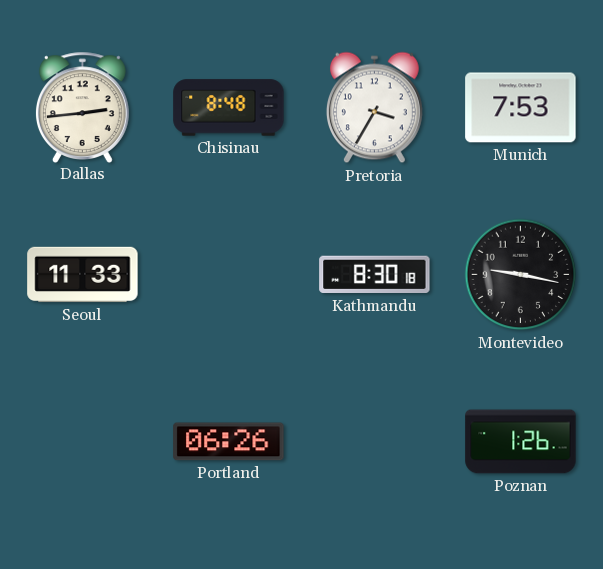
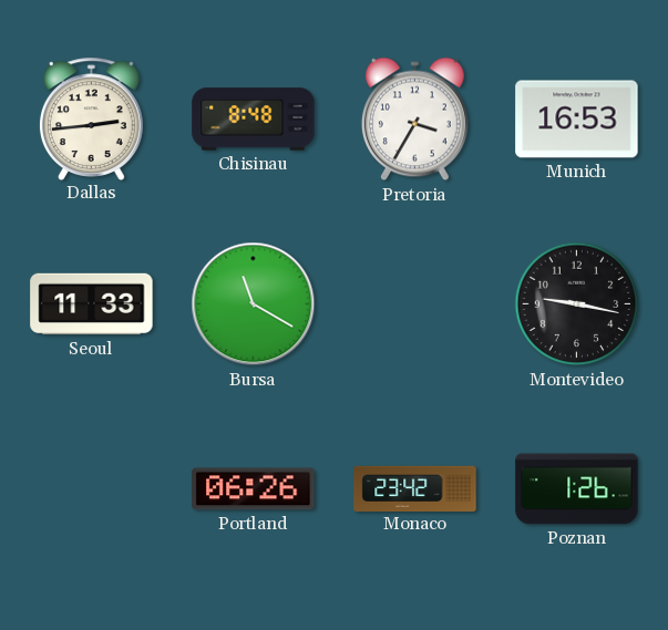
Munich: 7:53 -> 16:53
Bursa: none -> 11:20
Kathmandu: 8:30 -> none
Monaco: none -> 23:42
